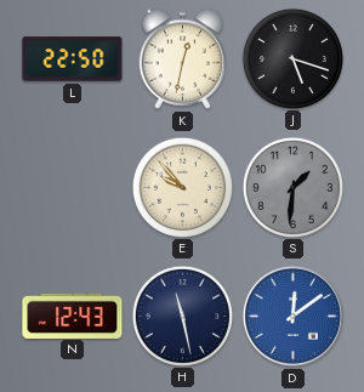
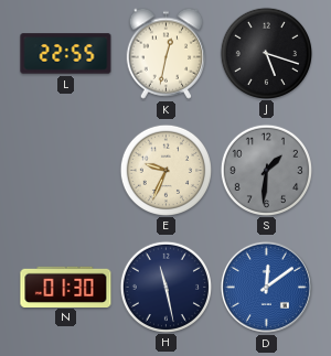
L: 22:50 -> 22:55
E: 9:53 -> 9:34
N: 12:43 -> 01:30
